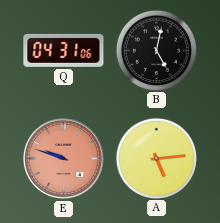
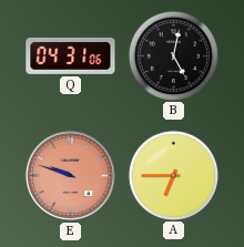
A: 5:14 -> 6:45
